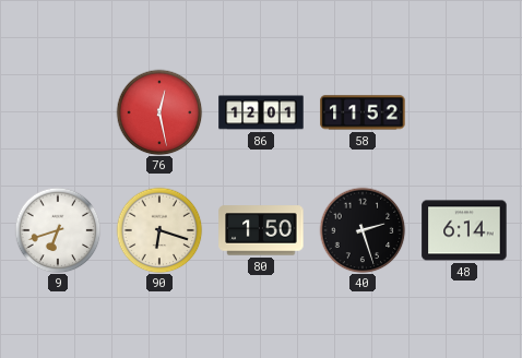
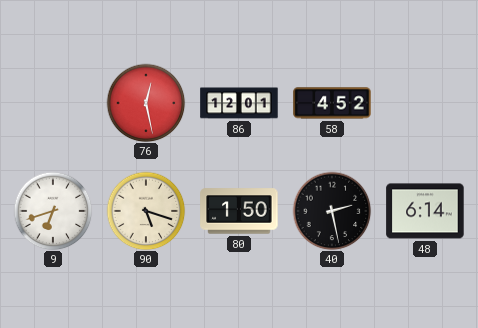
58: 11:52 -> 4:52
90: 6:18 -> 5:18
40: 2:27 -> 2:28
